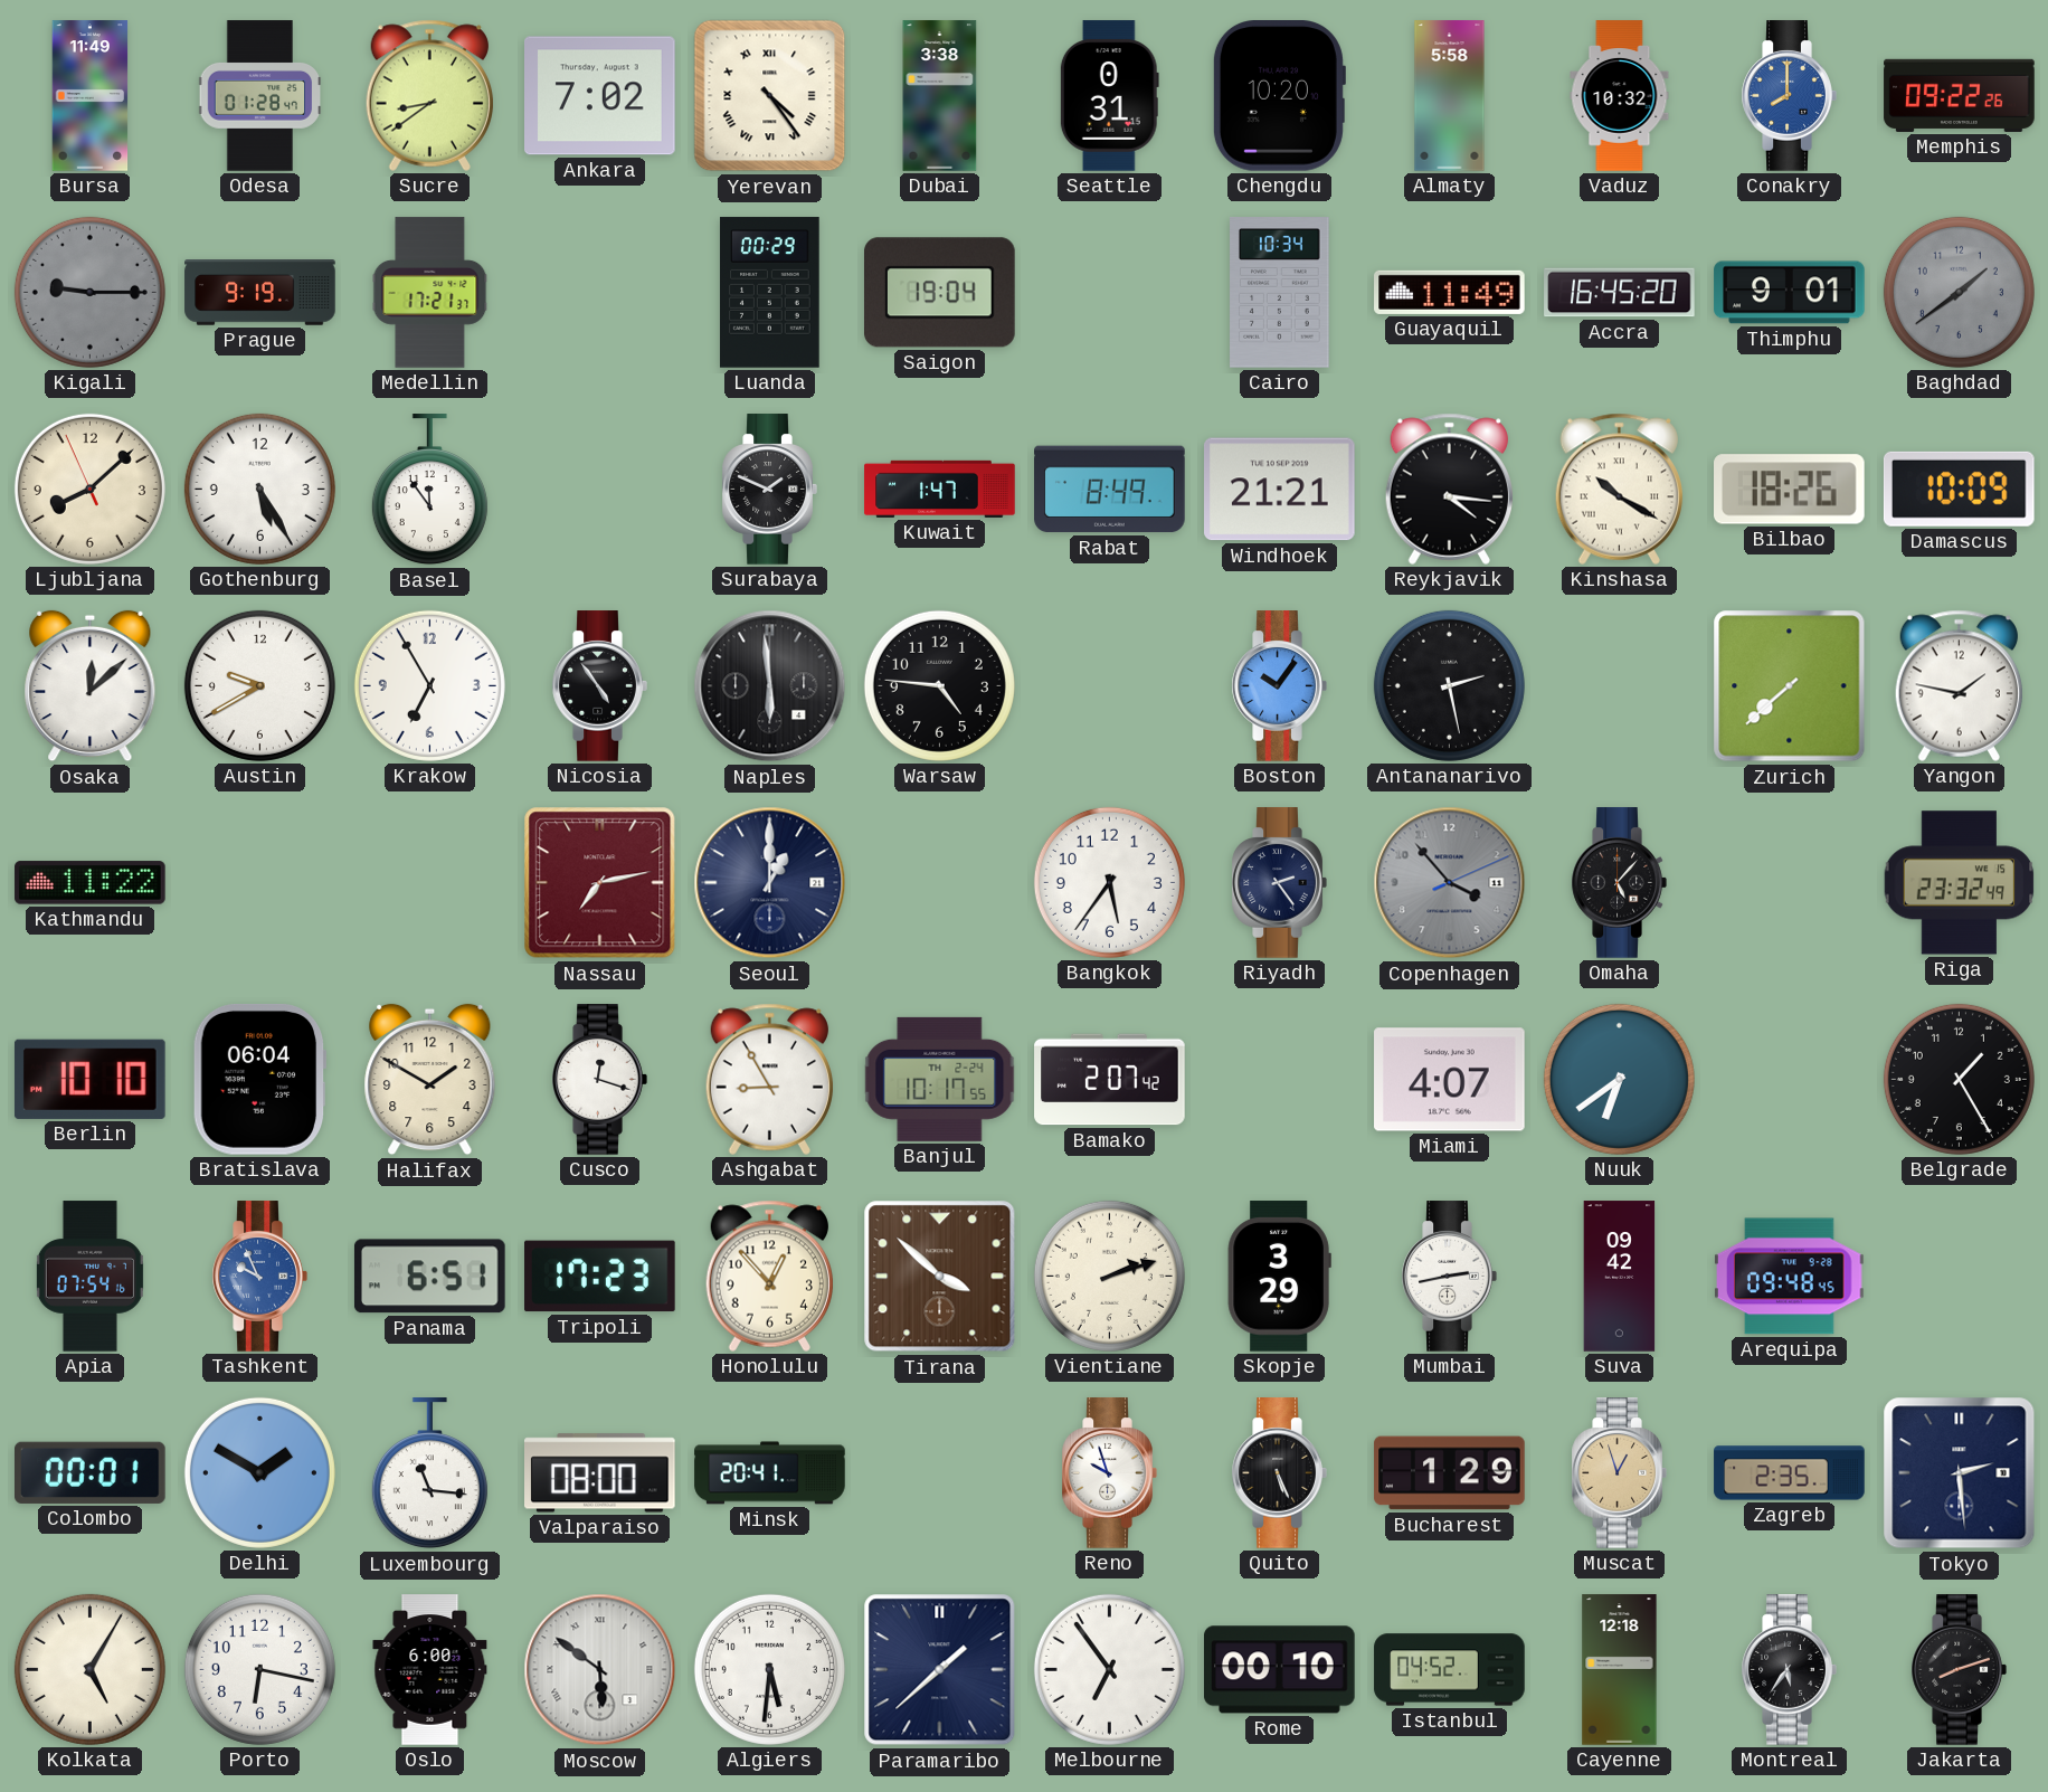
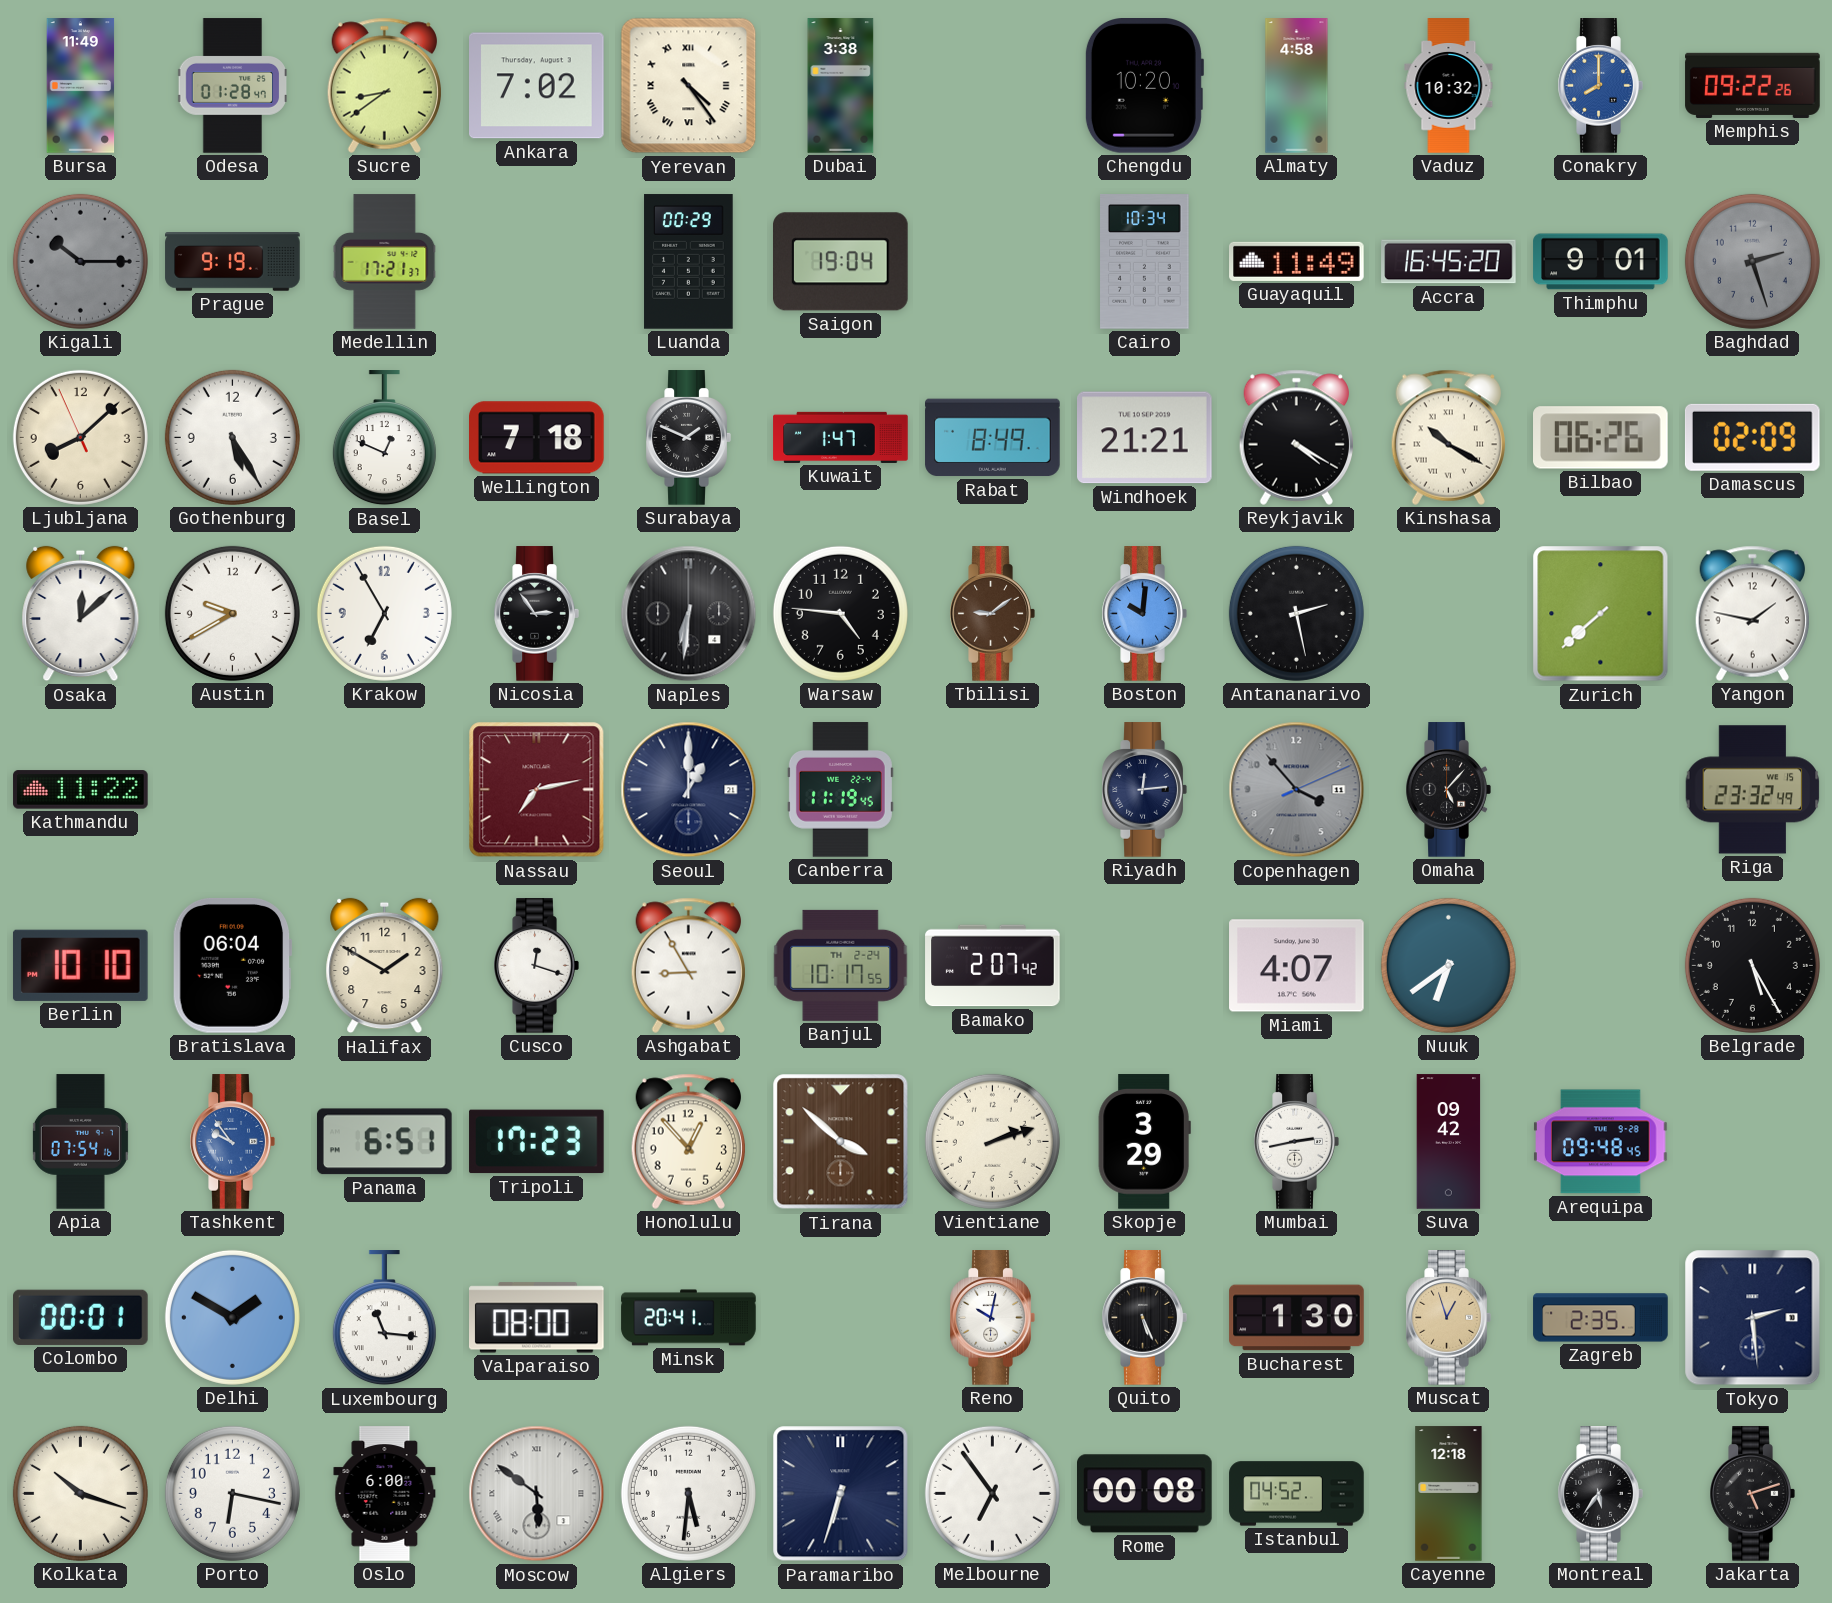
Seattle: 0:31 -> none
Almaty: 5:58 -> 4:58
Kigali: 9:15 -> 10:15
Baghdad: 1:39 -> 2:27
Basel: 11:54 -> 12:49
Wellington: none -> 7:18
Reykjavik: 4:16 -> 4:20
Bilbao: 18:26 -> 06:26
Damascus: 10:09 -> 02:09
Nicosia: 4:54 -> 2:54
Naples: 5:59 -> 6:31
Tbilisi: none -> 9:09
Boston: 10:06 -> 10:01
Canberra: none -> 11:19
Bangkok: 5:36 -> none
Riyadh: 2:24 -> 12:14
Belgrade: 1:25 -> 5:25
Tashkent: 9:56 -> 9:54
Reno: 9:57 -> 10:02
Bucharest: 1:29 -> 1:30
Kolkata: 5:05 -> 10:18
Paramaribo: 1:38 -> 6:33
Rome: 00:10 -> 00:08
Jakarta: 8:12 -> 5:12
